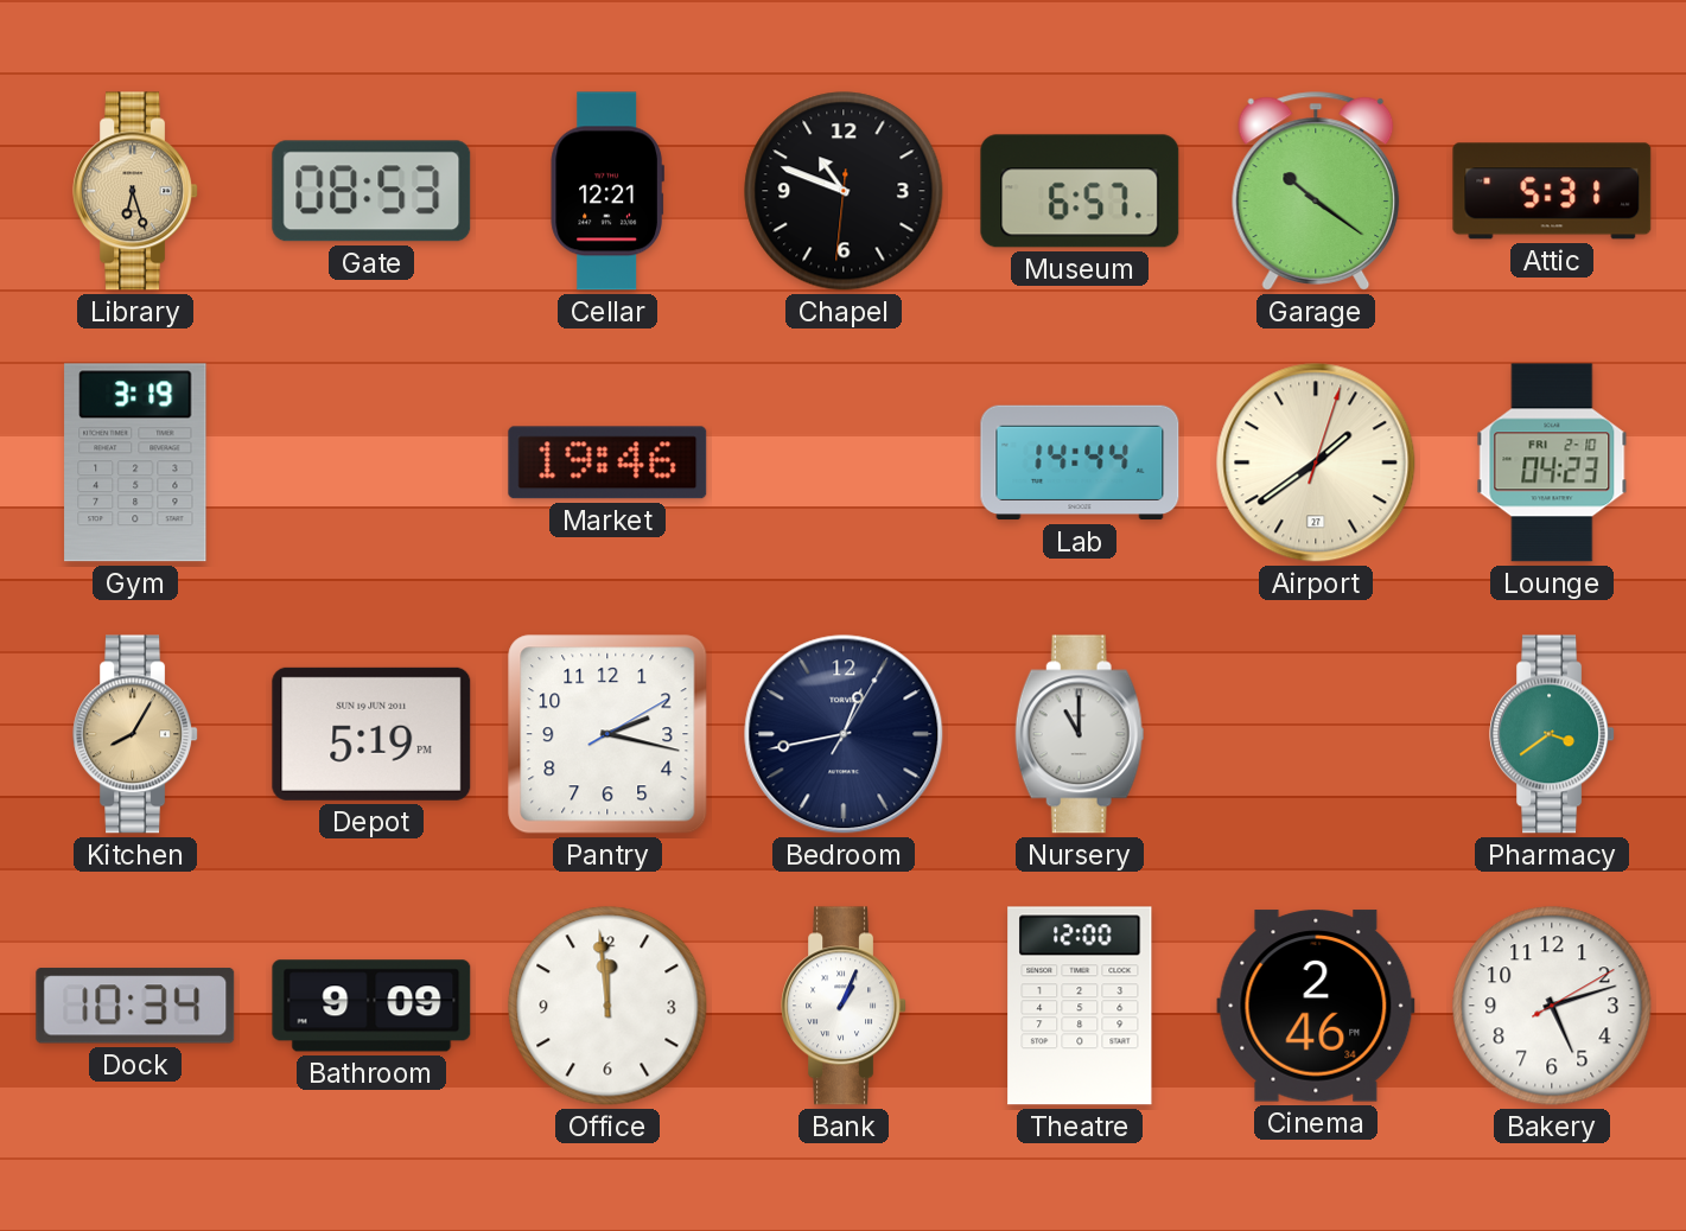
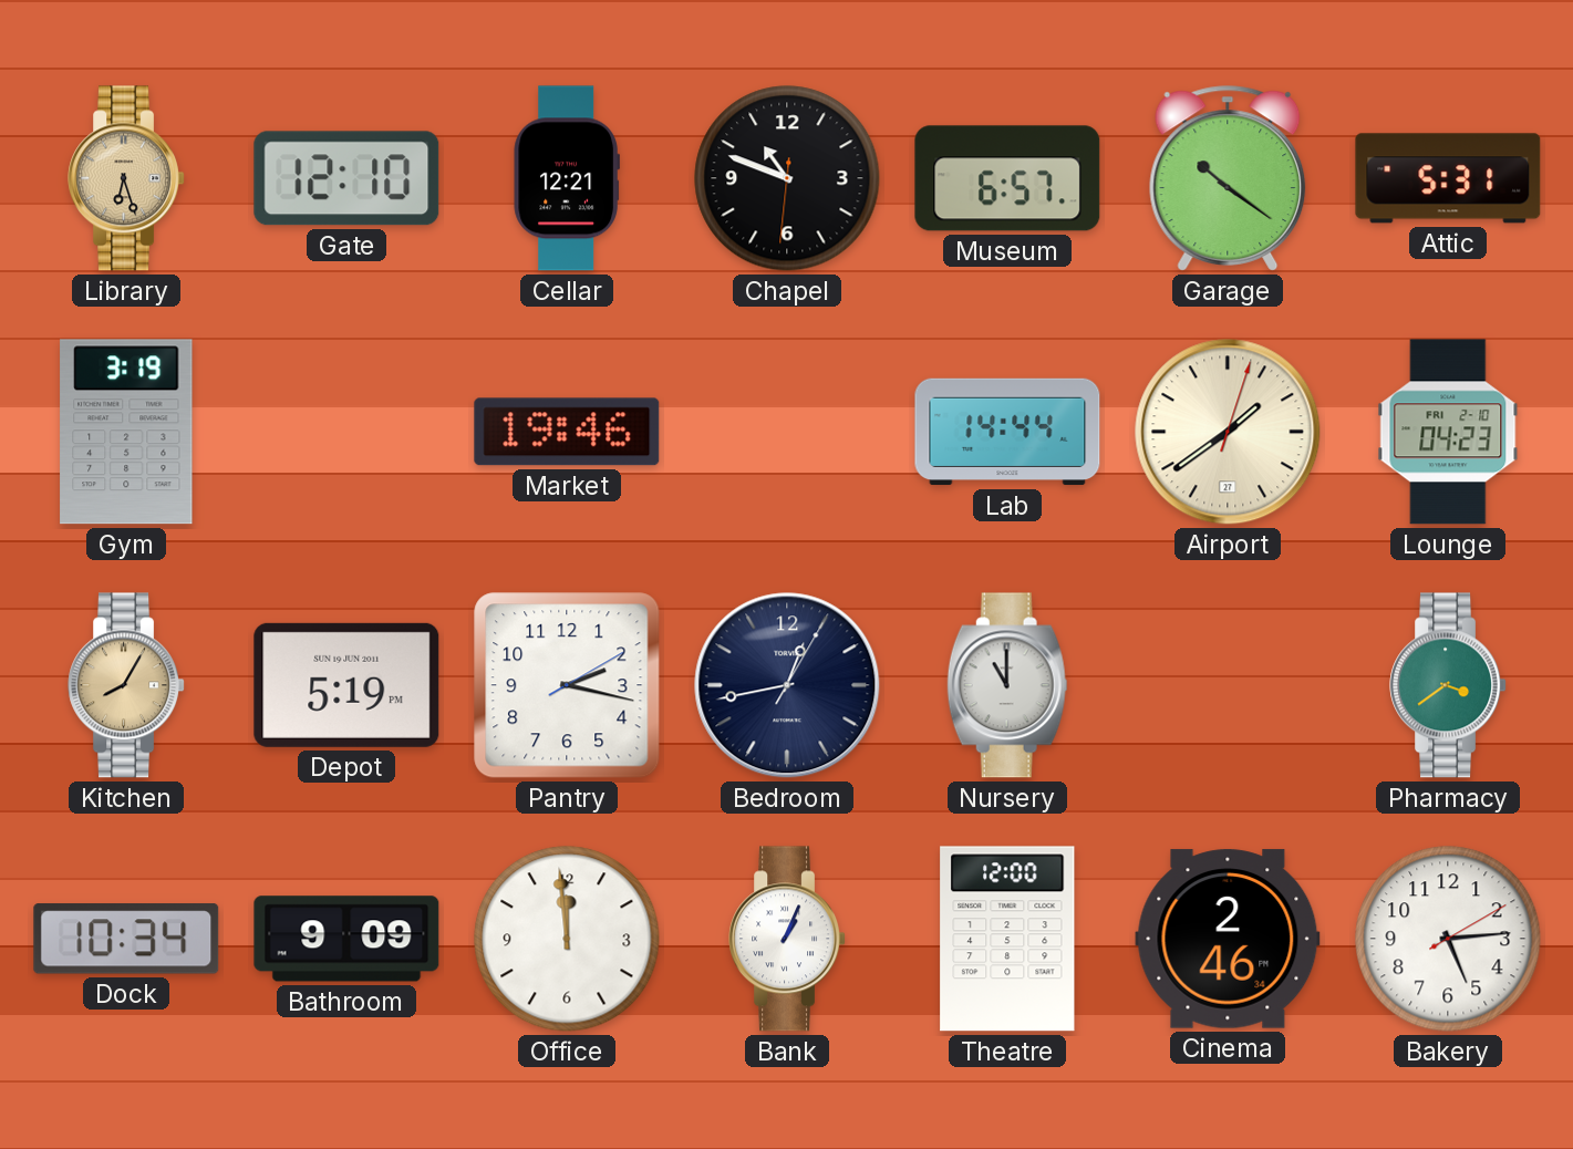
Gate: 08:53 -> 12:10
Bakery: 5:12 -> 5:14
